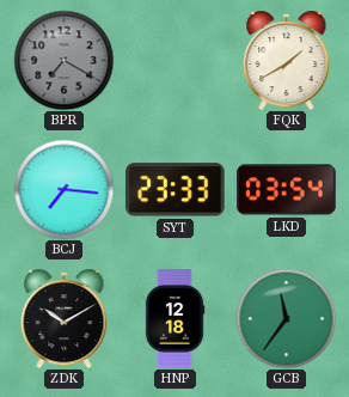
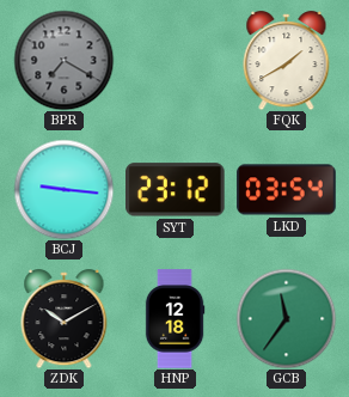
BCJ: 7:16 -> 9:16
SYT: 23:33 -> 23:12
